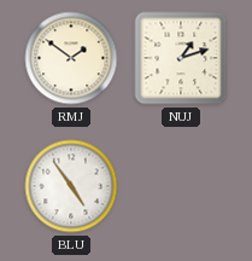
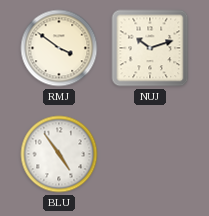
RMJ: 1:51 -> 3:51
NUJ: 1:12 -> 10:12
